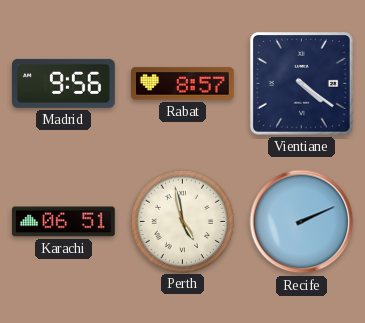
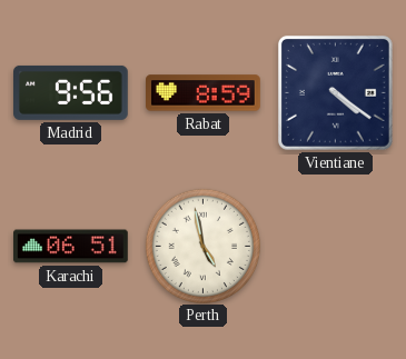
Rabat: 8:57 -> 8:59
Recife: 2:11 -> none
